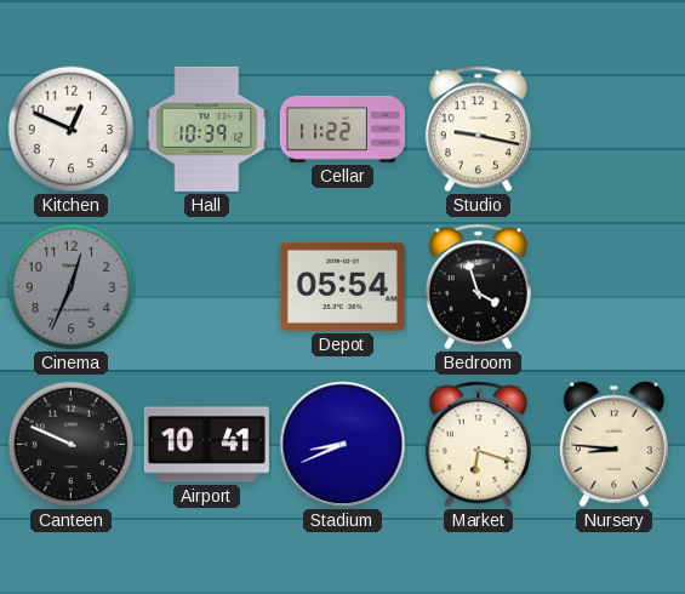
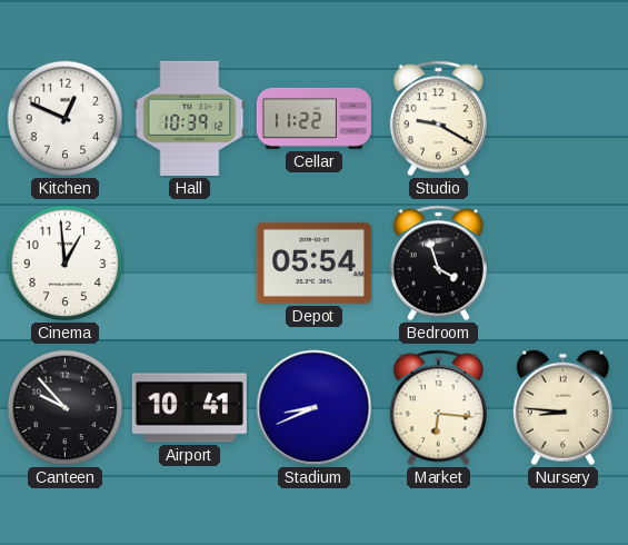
Studio: 9:17 -> 9:20
Cinema: 12:34 -> 12:59
Cinema dial: grey -> white
Canteen: 9:49 -> 9:53
Market: 6:18 -> 6:16
